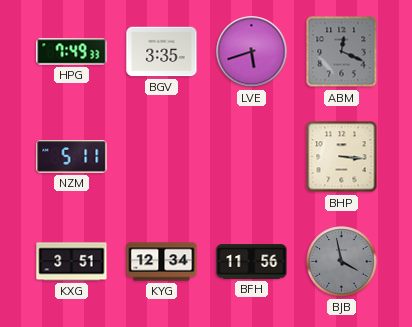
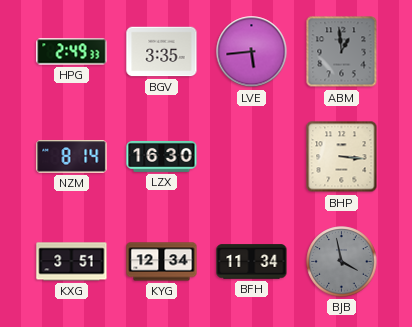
HPG: 7:49 -> 2:49
LVE: 5:42 -> 5:44
ABM: 12:19 -> 12:59
NZM: 5:11 -> 8:14
LZX: none -> 16:30
BFH: 11:56 -> 11:34
